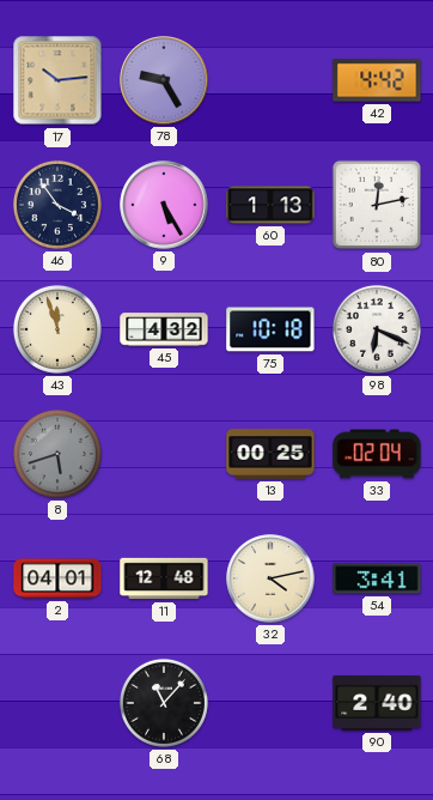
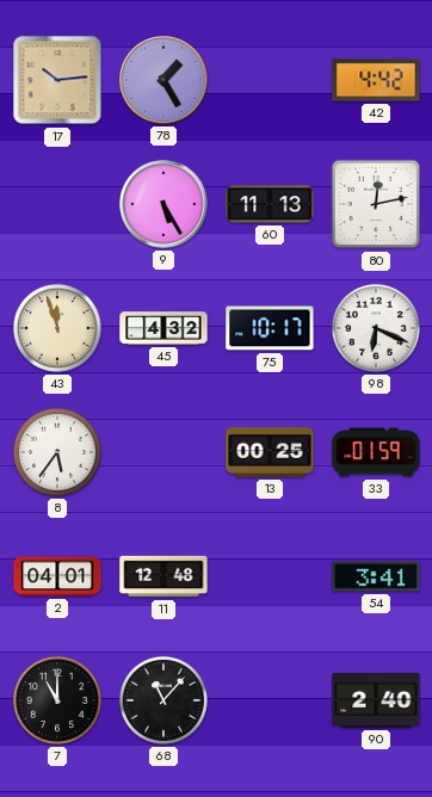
78: 9:25 -> 1:25
46: 3:54 -> none
60: 1:13 -> 11:13
75: 10:18 -> 10:17
8: 5:42 -> 5:36
8 dial: grey -> white
33: 02:04 -> 01:59
32: 4:13 -> none
7: none -> 11:00
